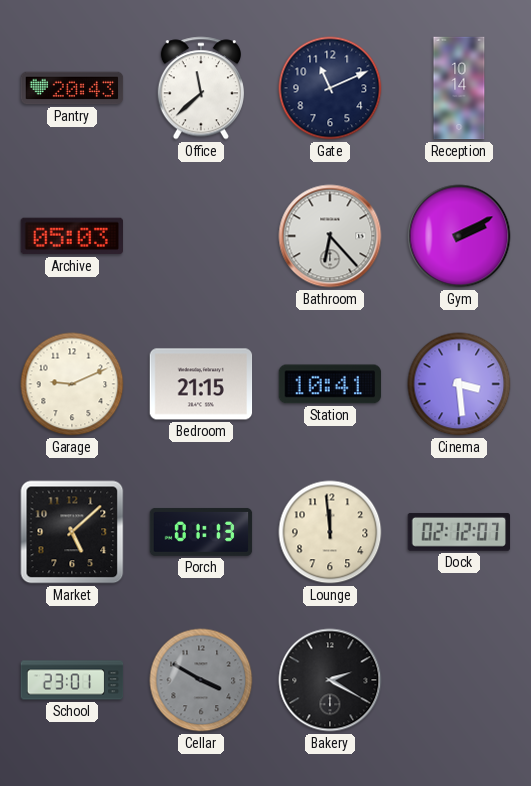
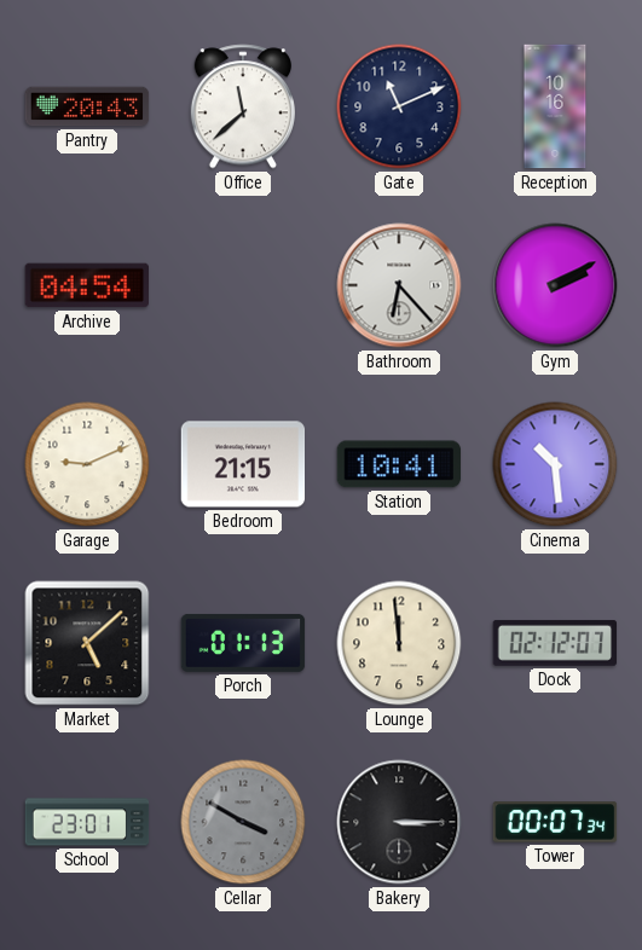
Reception: 10:14 -> 10:16
Archive: 05:03 -> 04:54
Cinema: 3:29 -> 10:29
Bakery: 2:20 -> 3:15
Tower: none -> 00:07
